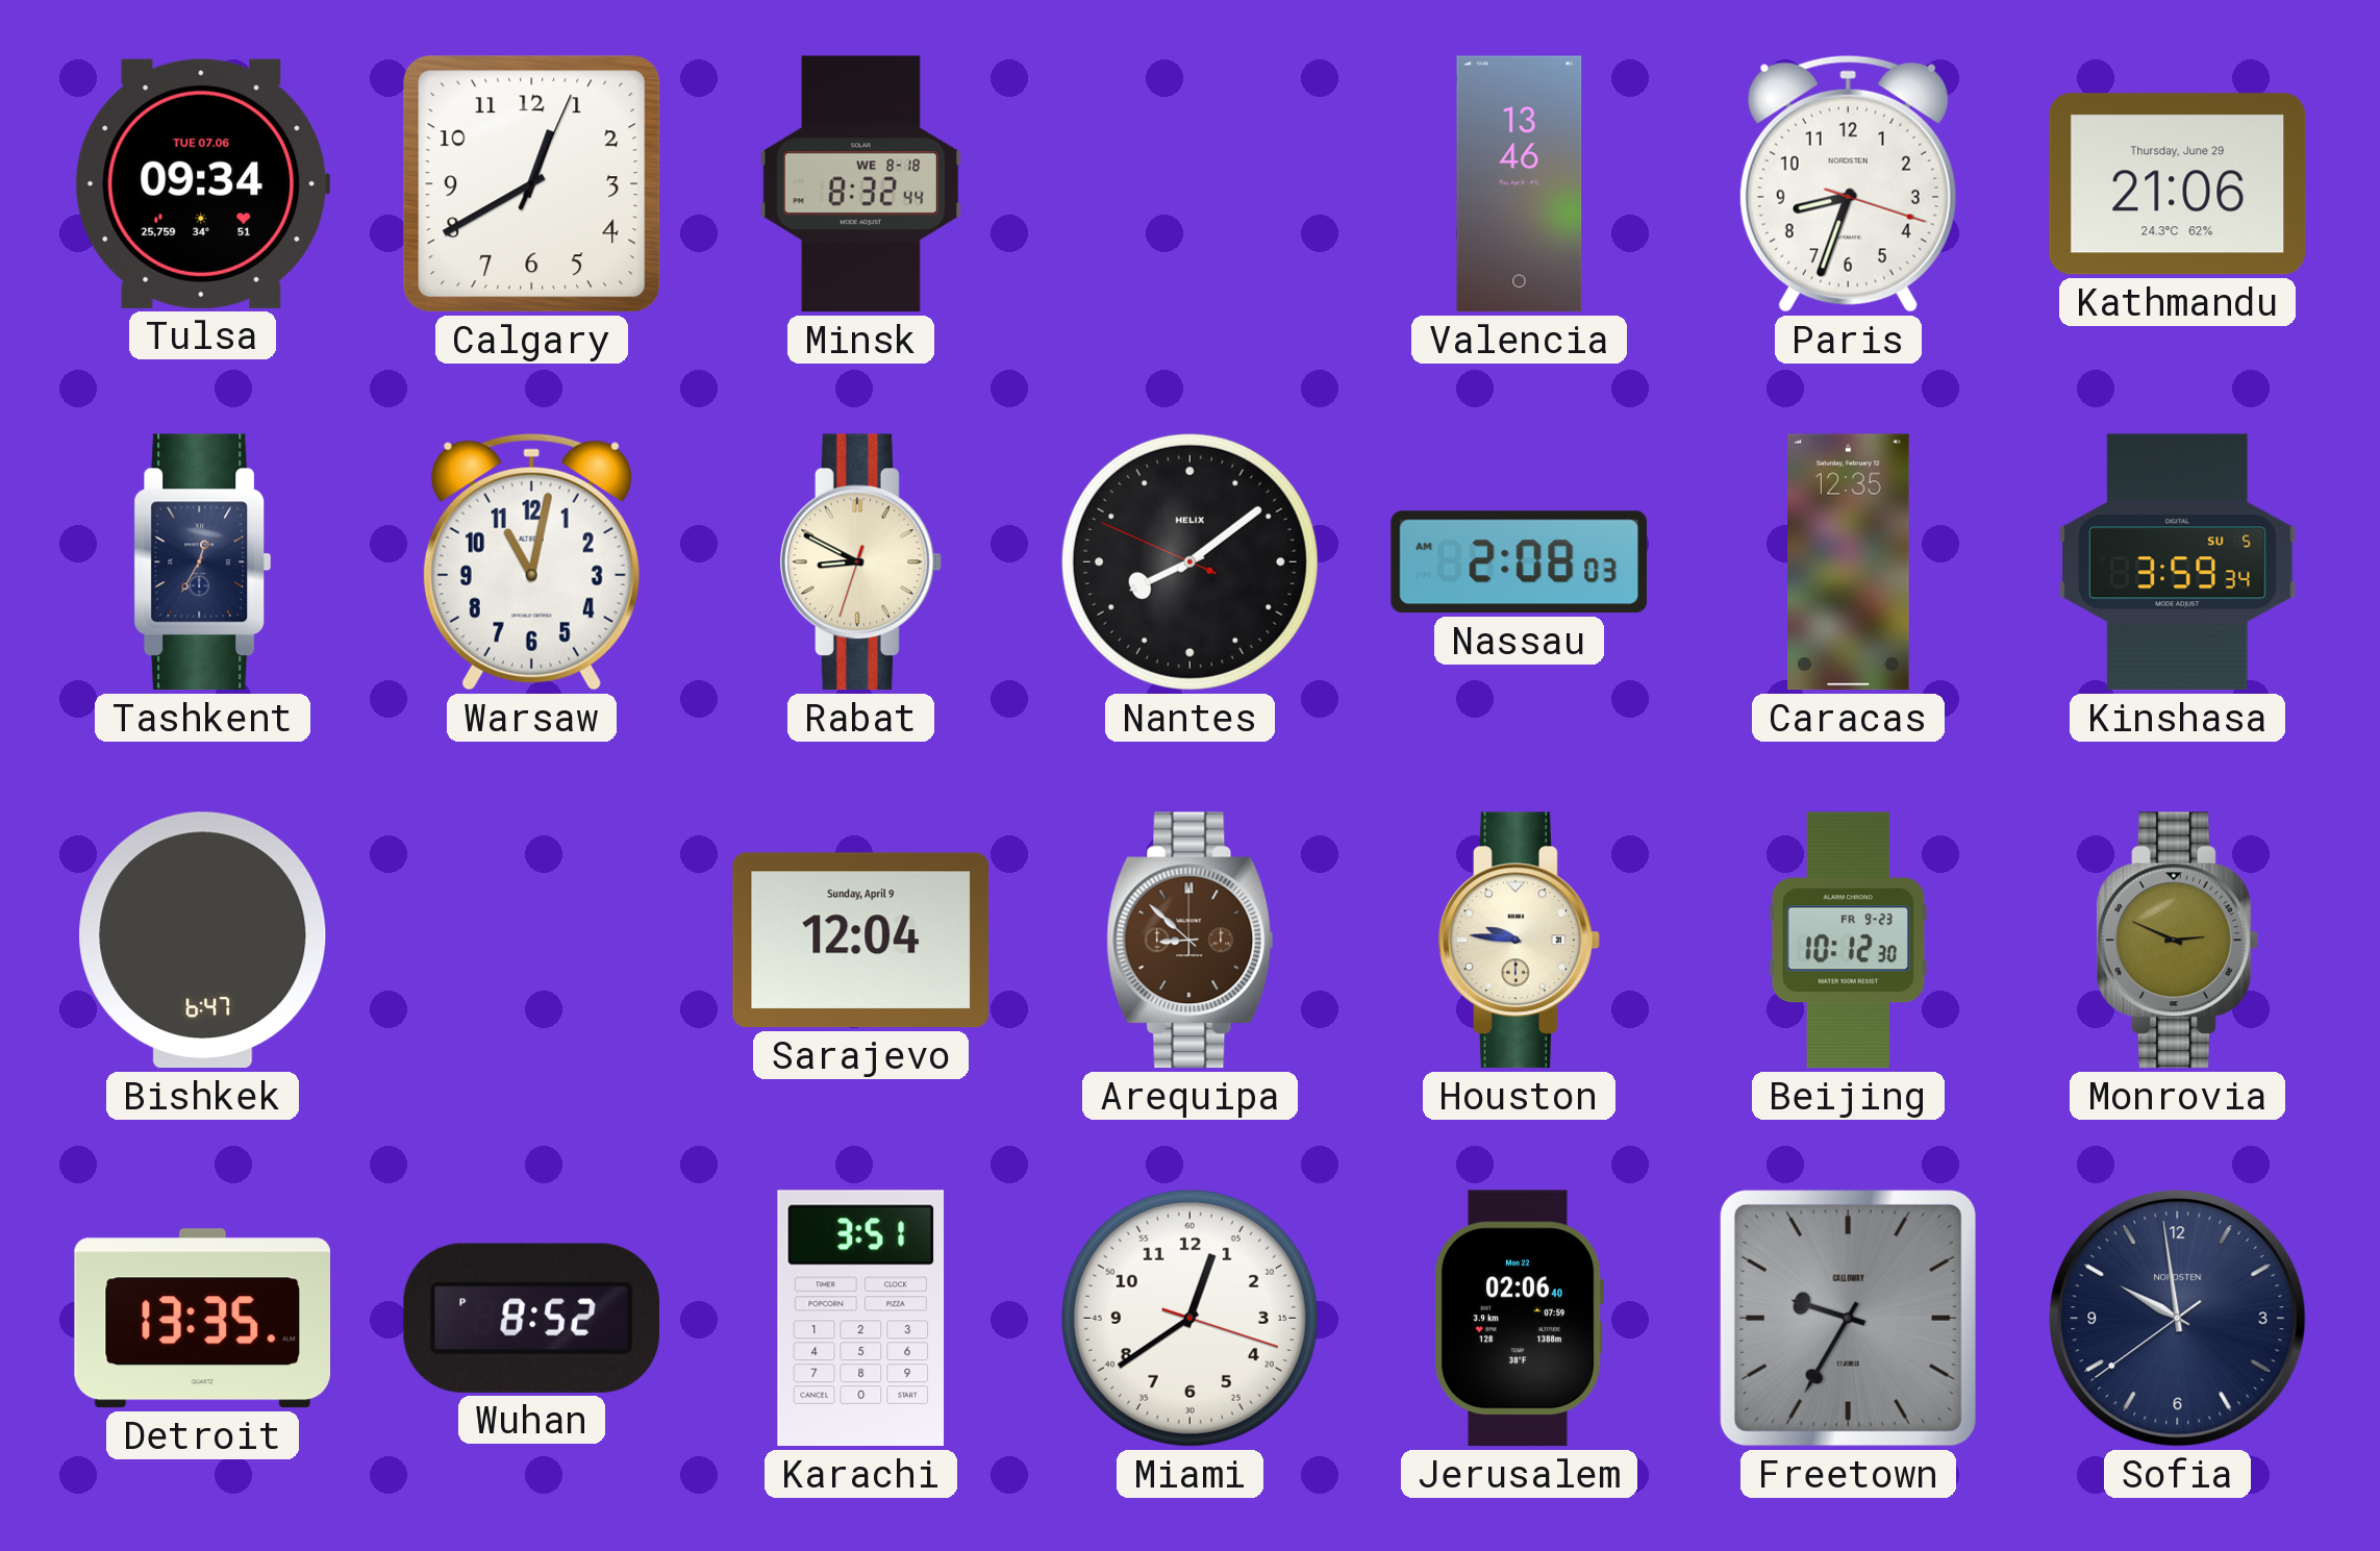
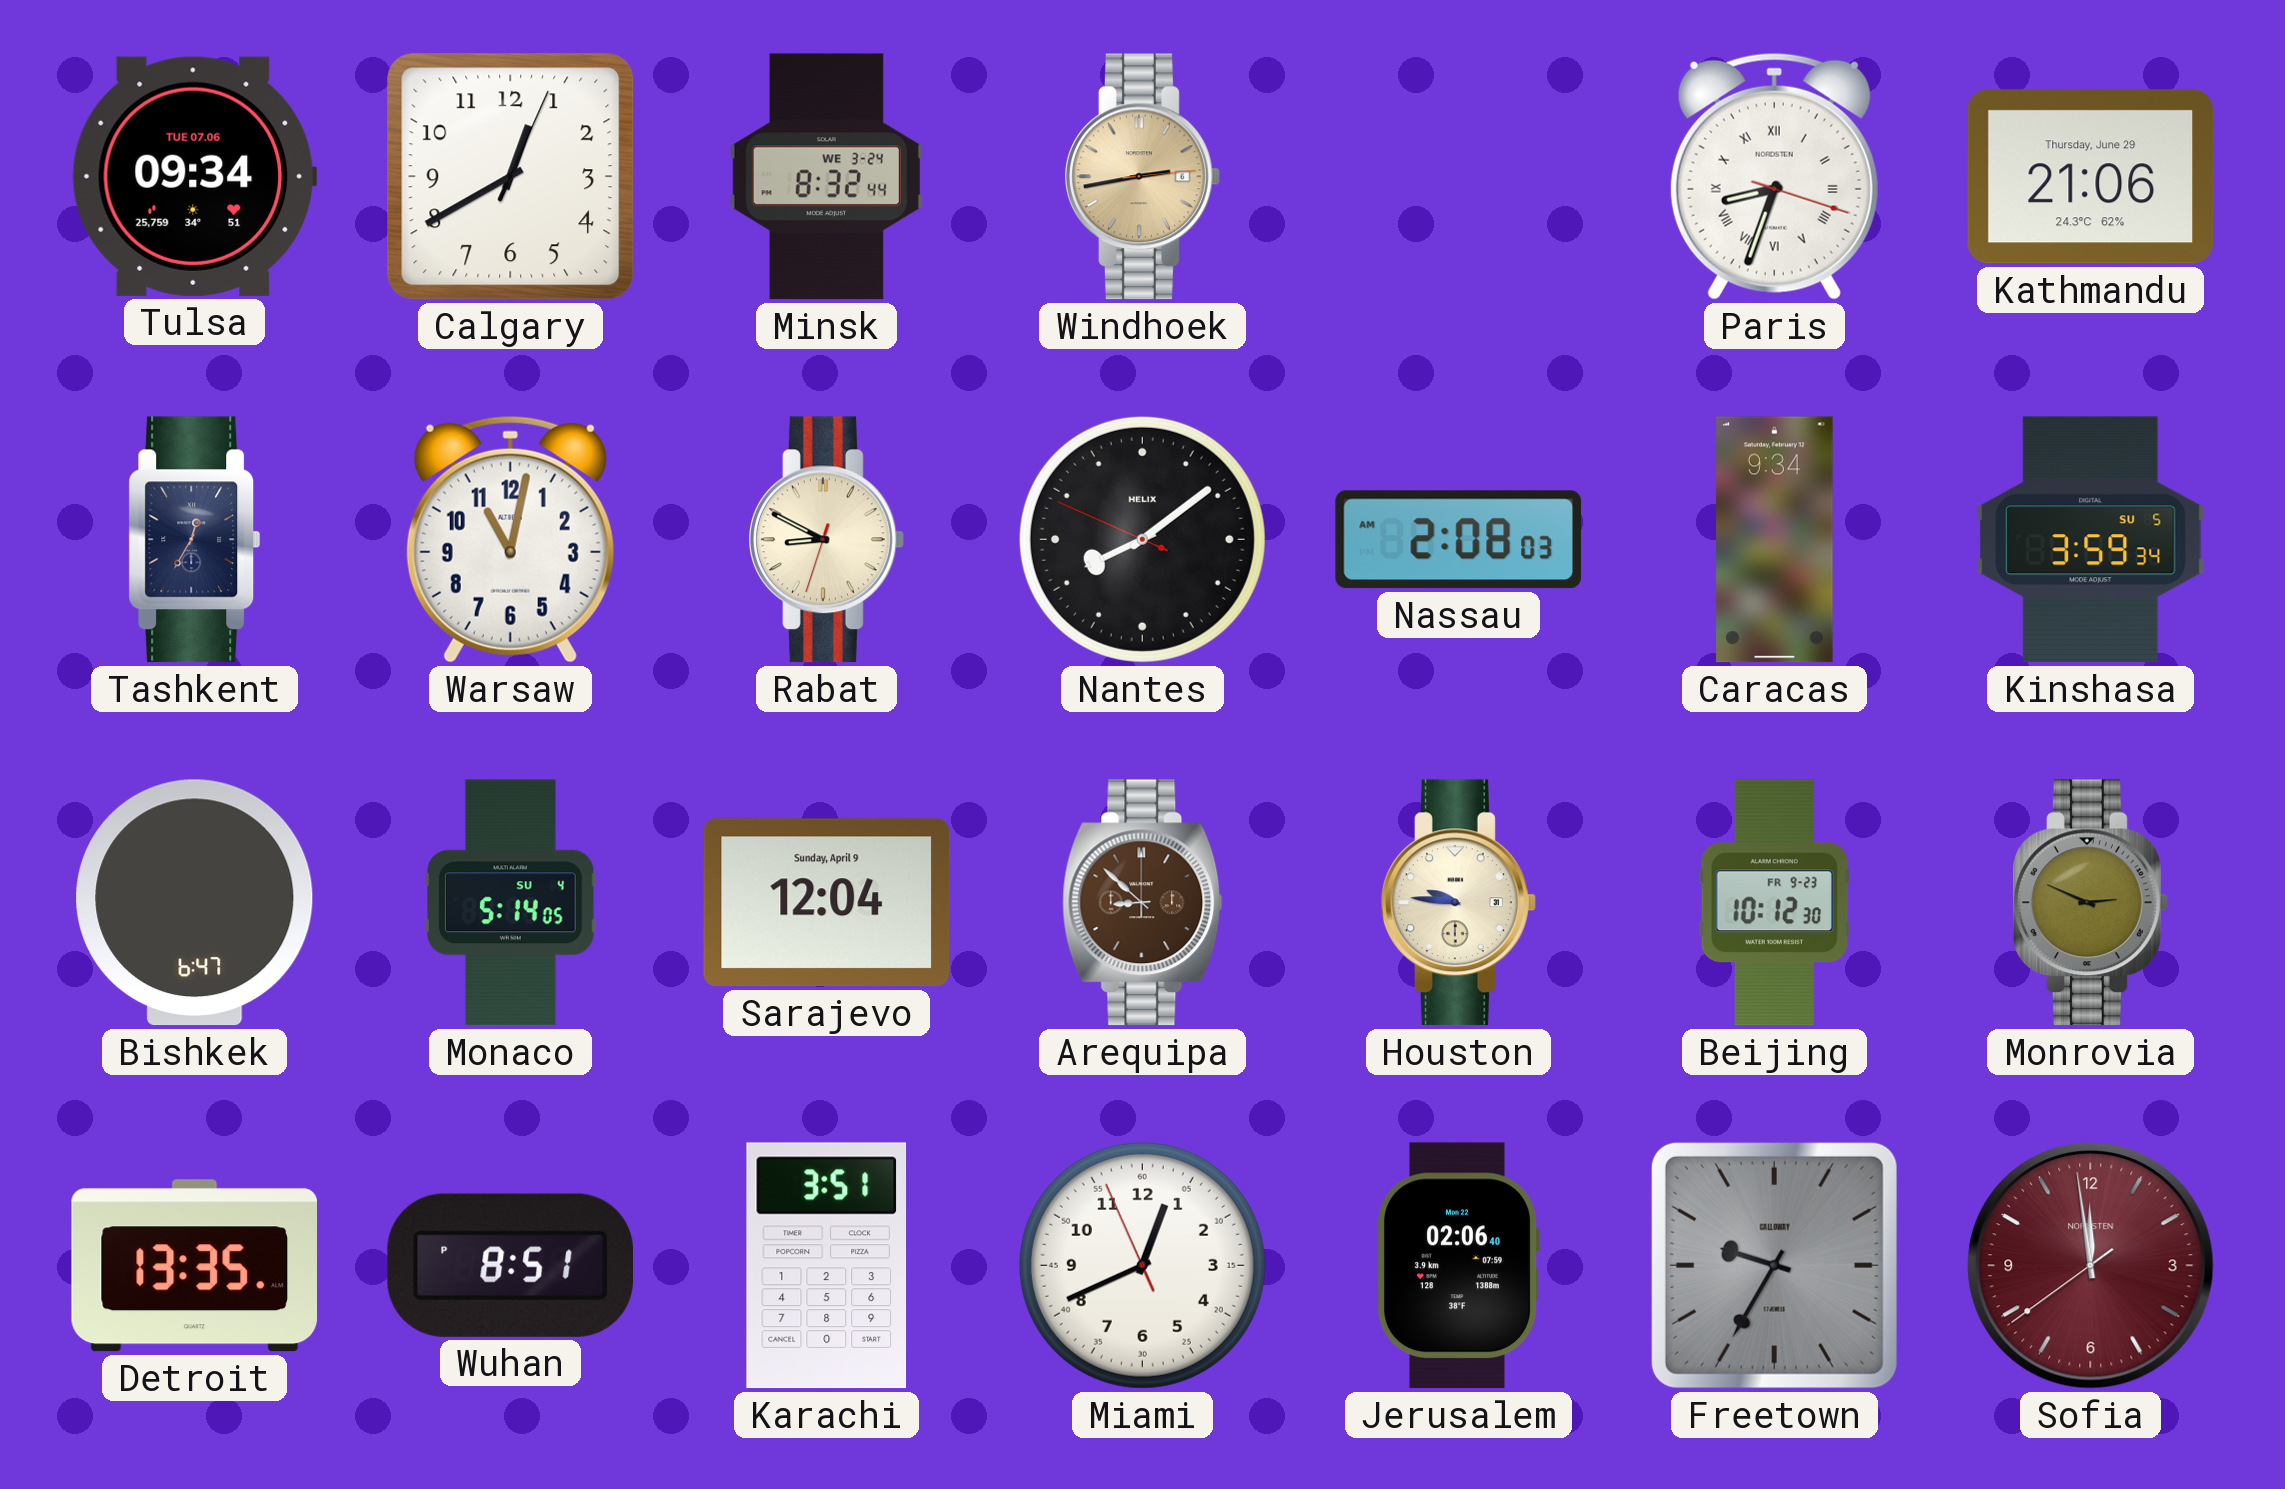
Minsk date: WE 8-18 -> WE 3-24
Windhoek: none -> 2:43
Valencia: 13:46 -> none
Paris numerals: Arabic -> Roman
Caracas: 12:35 -> 9:34
Monaco: none -> 5:14
Wuhan: 8:52 -> 8:51
Miami: 12:39 -> 12:40
Sofia: 9:58 -> 11:58
Sofia dial: navy -> burgundy
